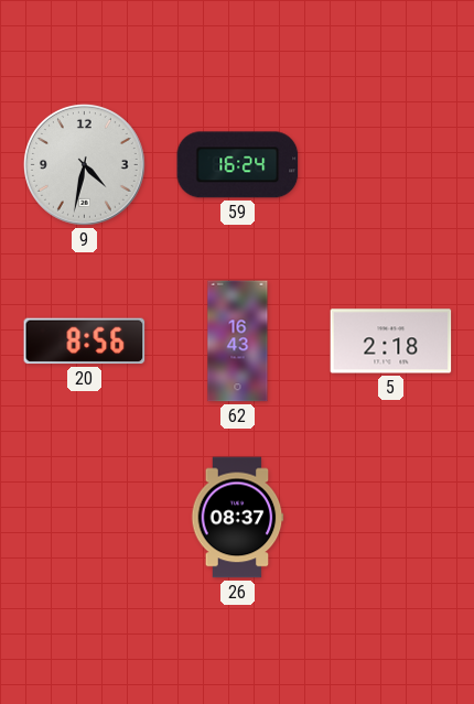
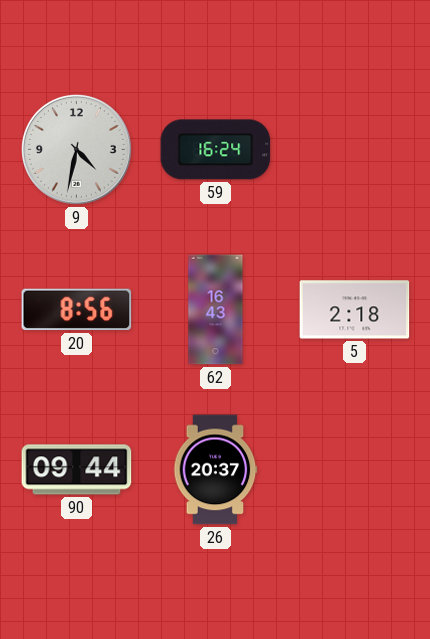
90: none -> 09:44
26: 08:37 -> 20:37
